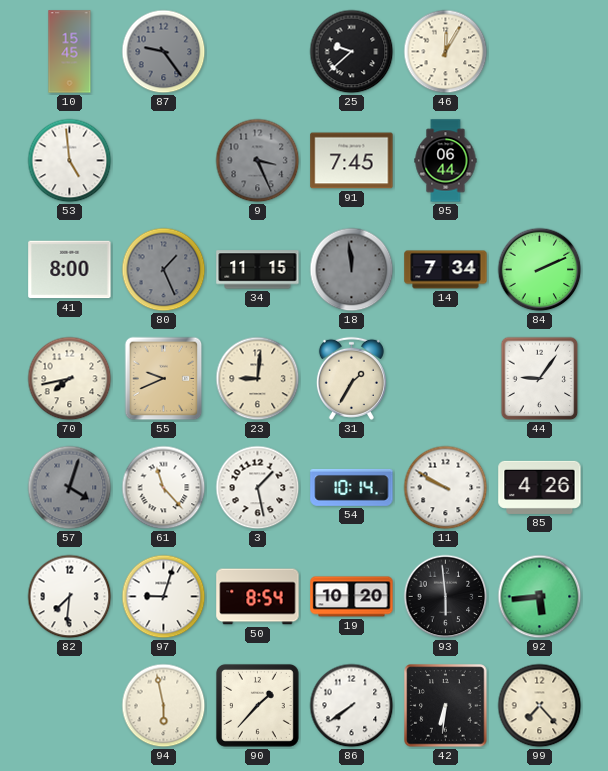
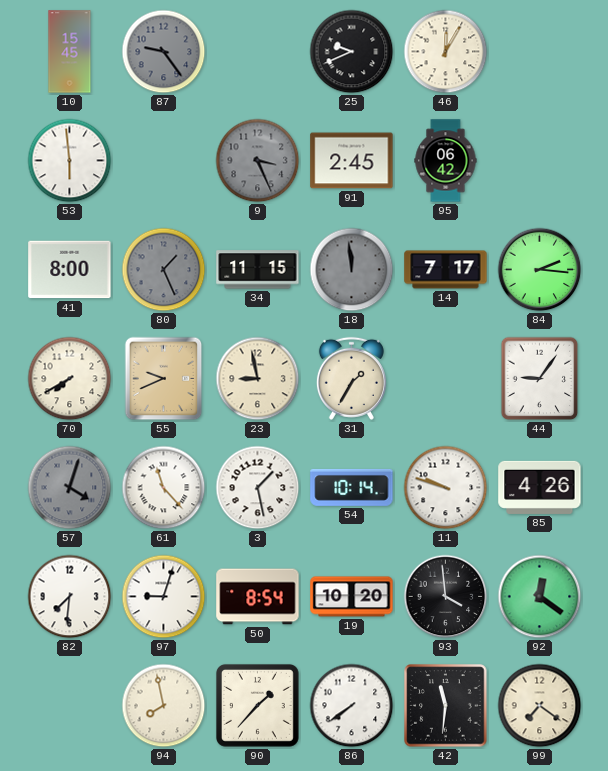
25: 9:38 -> 9:41
53: 4:59 -> 5:59
91: 7:45 -> 2:45
95: 06:44 -> 06:42
14: 7:34 -> 7:17
84: 2:11 -> 2:16
70: 7:43 -> 7:40
23: 9:01 -> 8:58
11: 9:50 -> 9:48
93: 5:59 -> 3:59
92: 5:44 -> 12:21
94: 5:58 -> 7:58
42: 6:31 -> 11:31
99: 7:23 -> 7:21
